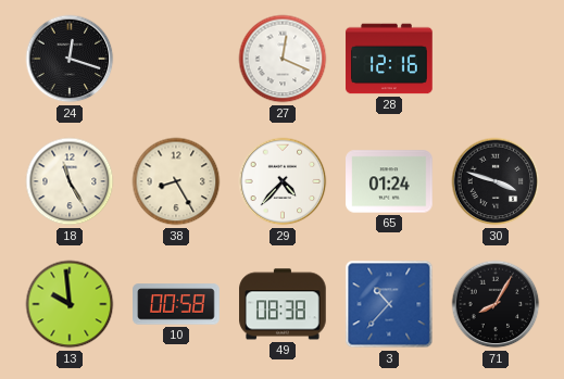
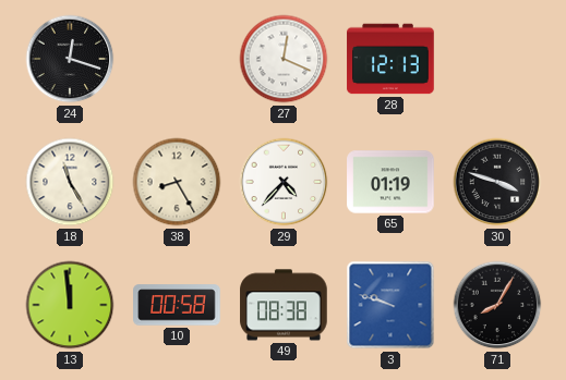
28: 12:16 -> 12:13
65: 01:24 -> 01:19
13: 9:59 -> 11:59
3: 10:37 -> 9:48
